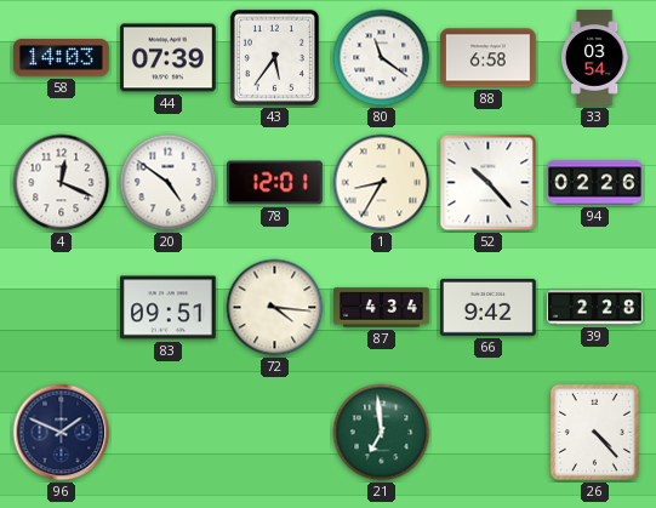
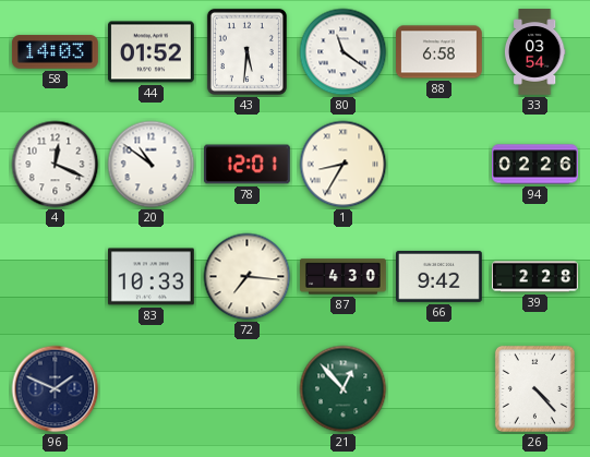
44: 07:39 -> 01:52
43: 5:36 -> 5:31
20: 4:51 -> 10:51
52: 10:23 -> none
83: 09:51 -> 10:33
72: 4:16 -> 7:16
87: 4:34 -> 4:30
21: 6:59 -> 12:53
